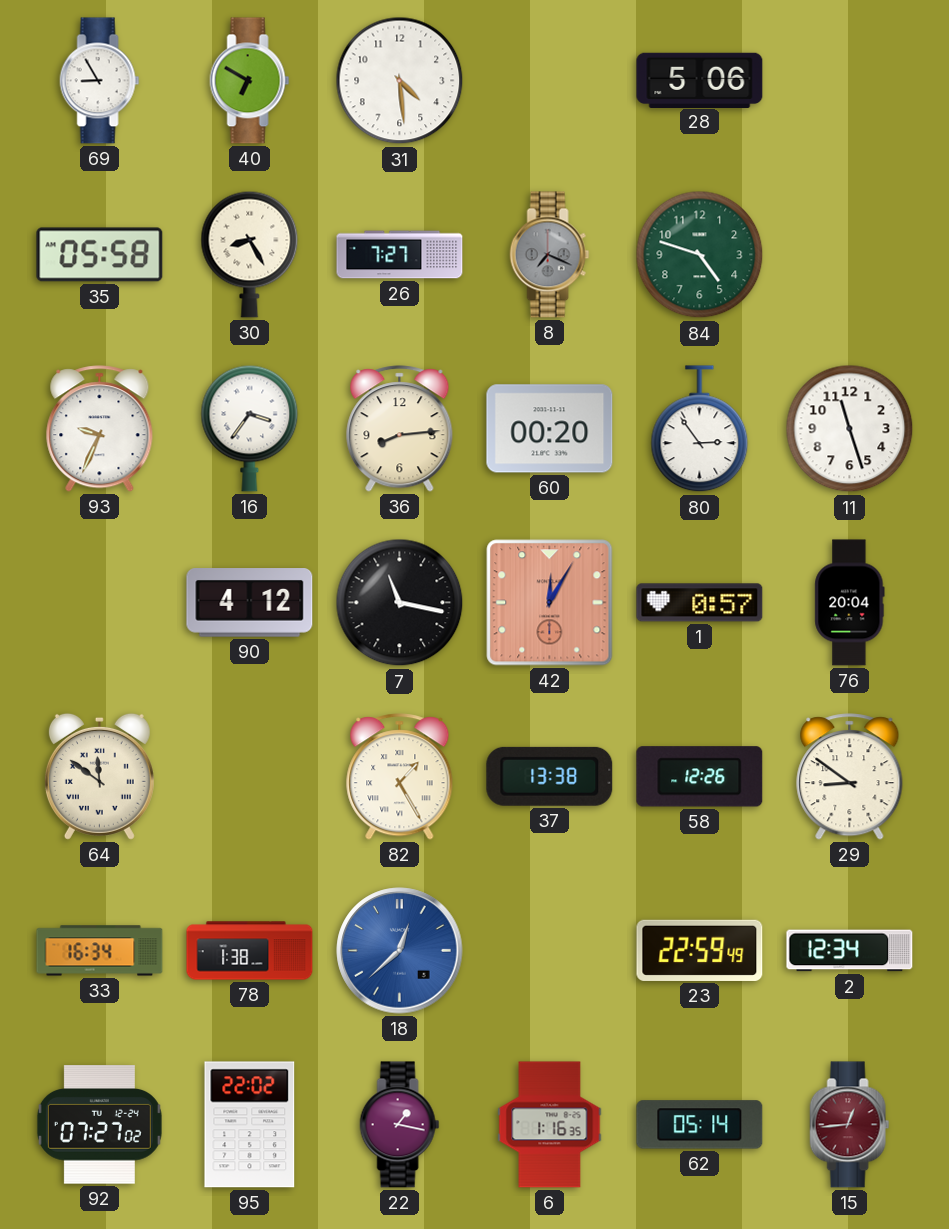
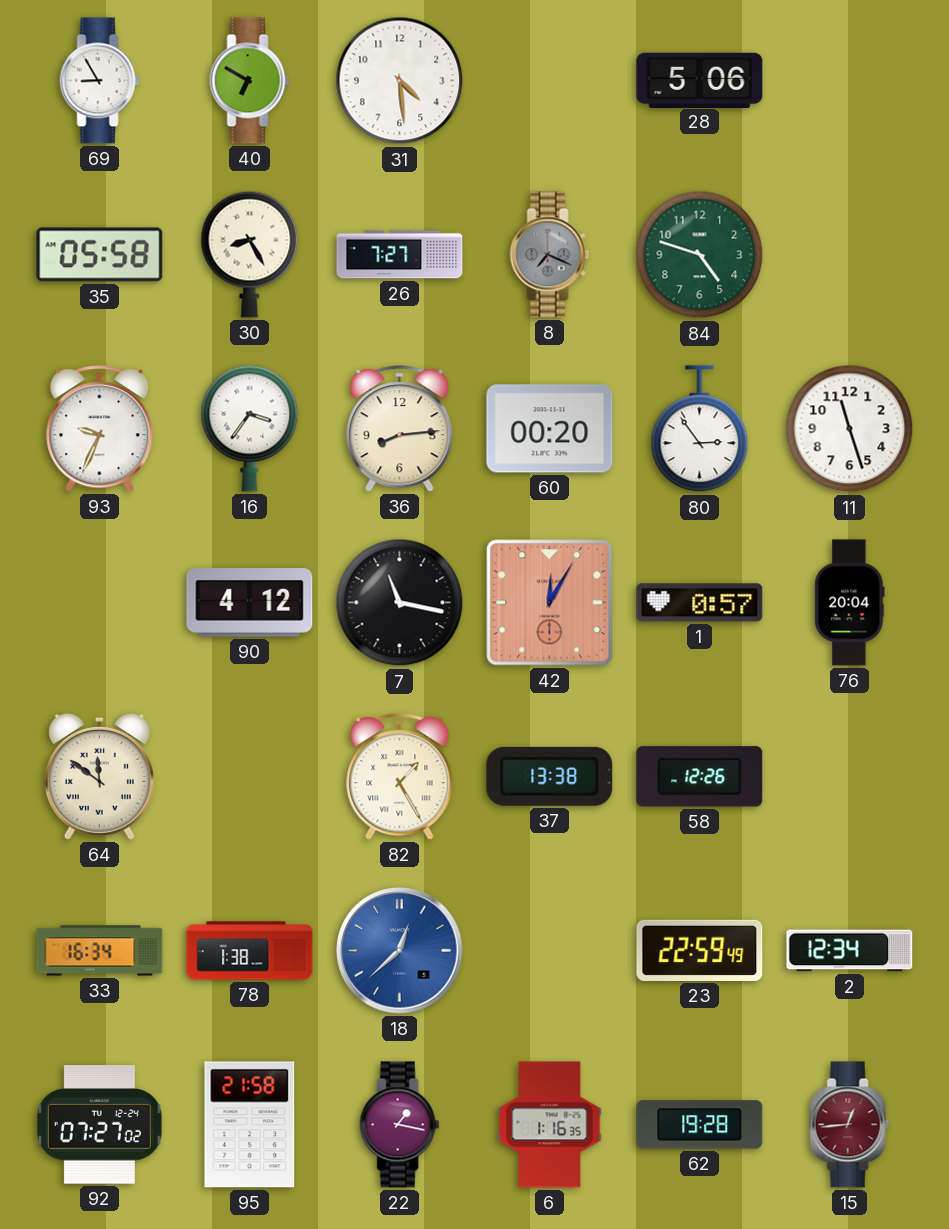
29: 8:51 -> none
95: 22:02 -> 21:58
62: 05:14 -> 19:28
